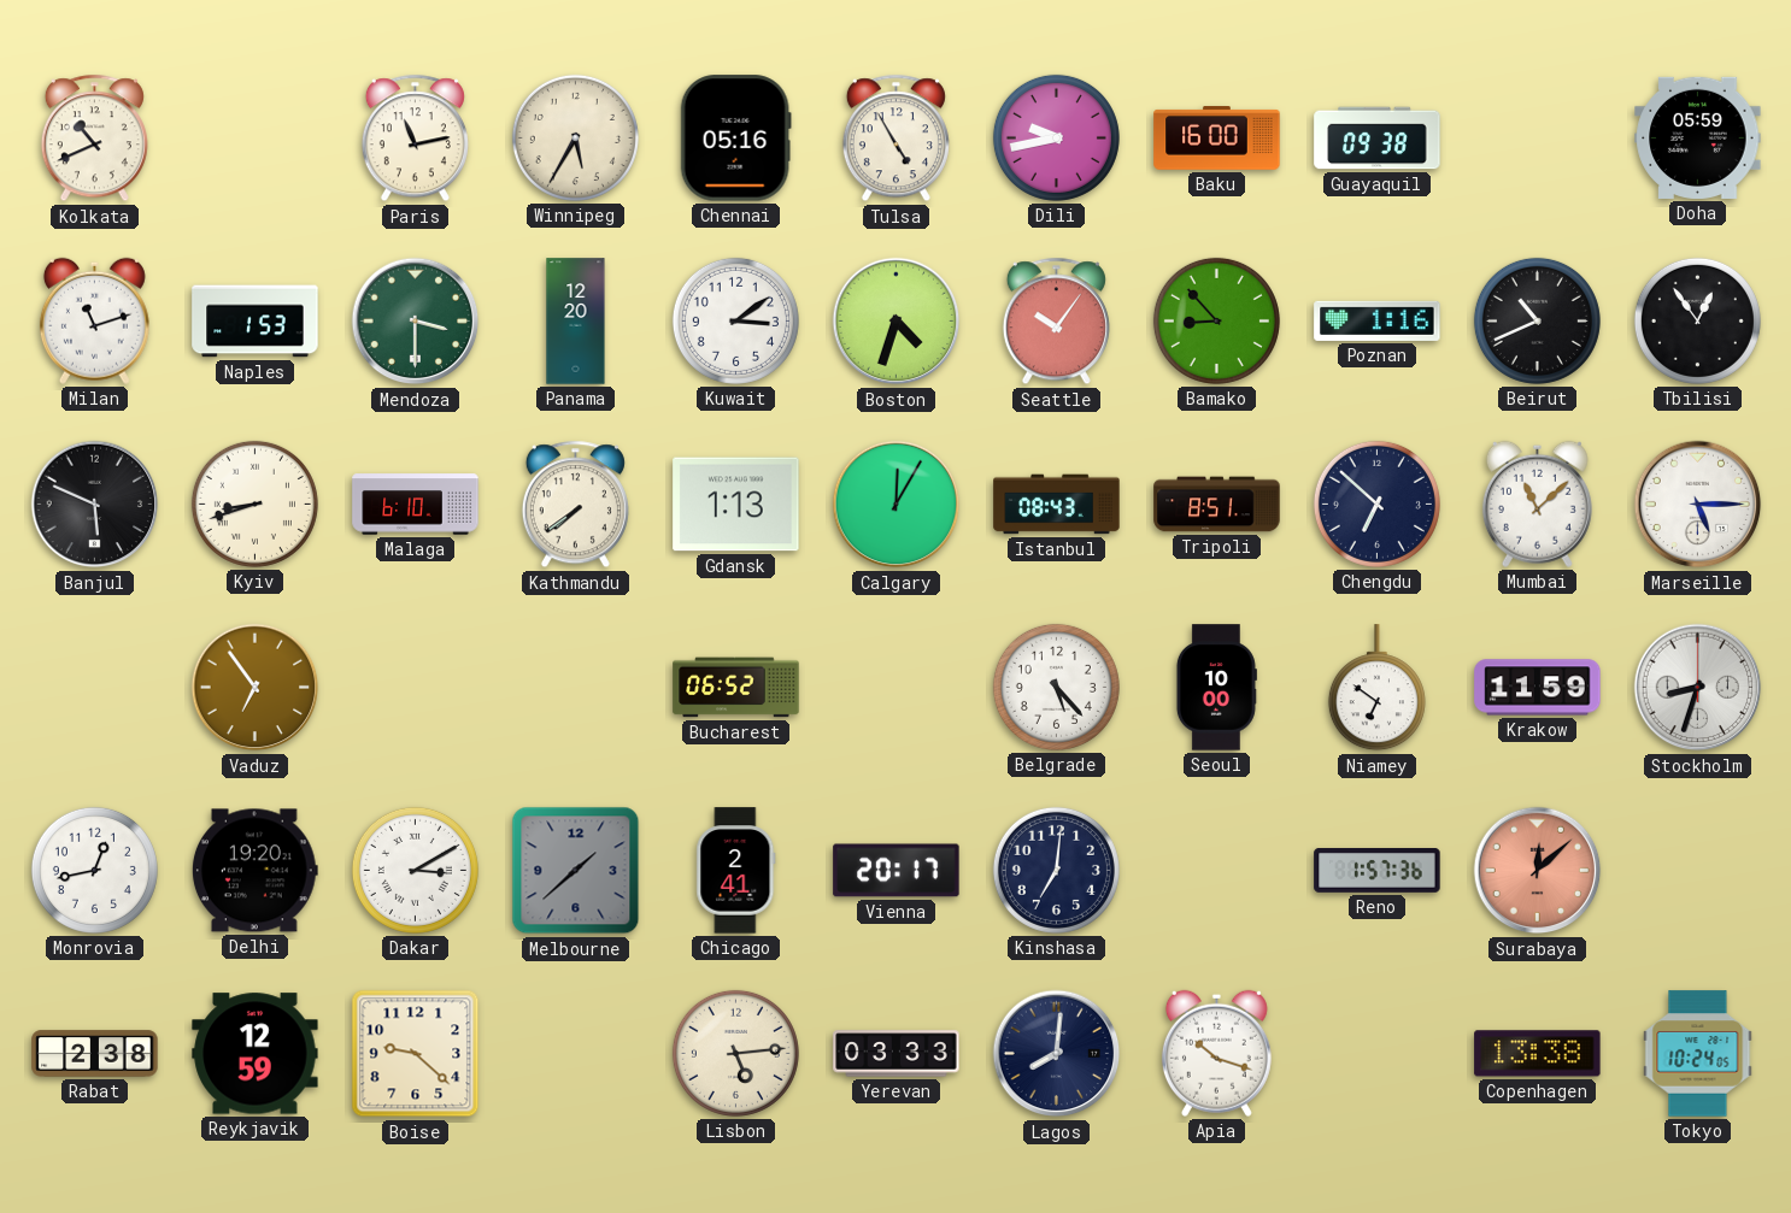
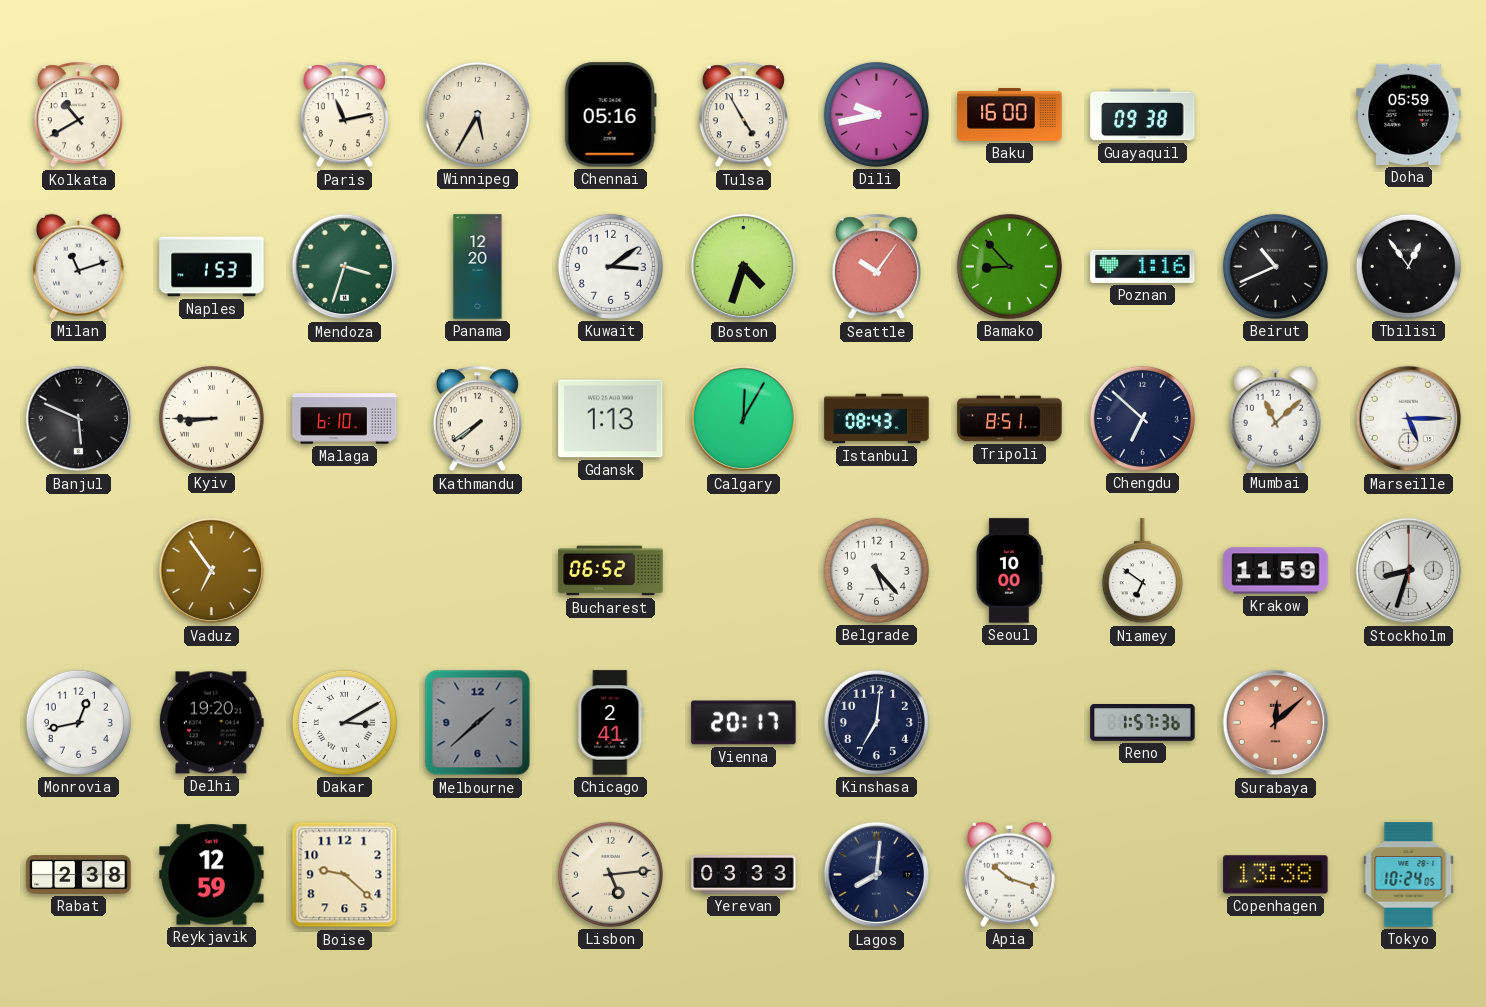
Kolkata: 10:41 -> 10:40
Mendoza: 3:30 -> 3:33
Kyiv: 8:42 -> 8:45
